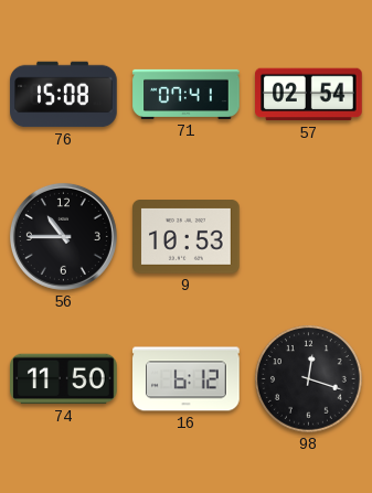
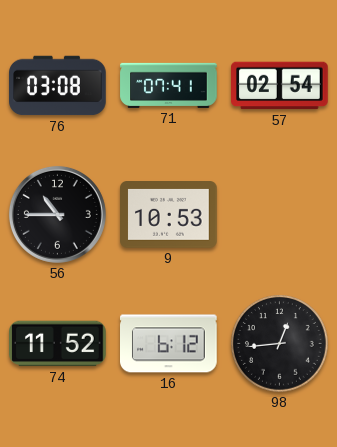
76: 15:08 -> 03:08
74: 11:50 -> 11:52
98: 12:18 -> 12:44
